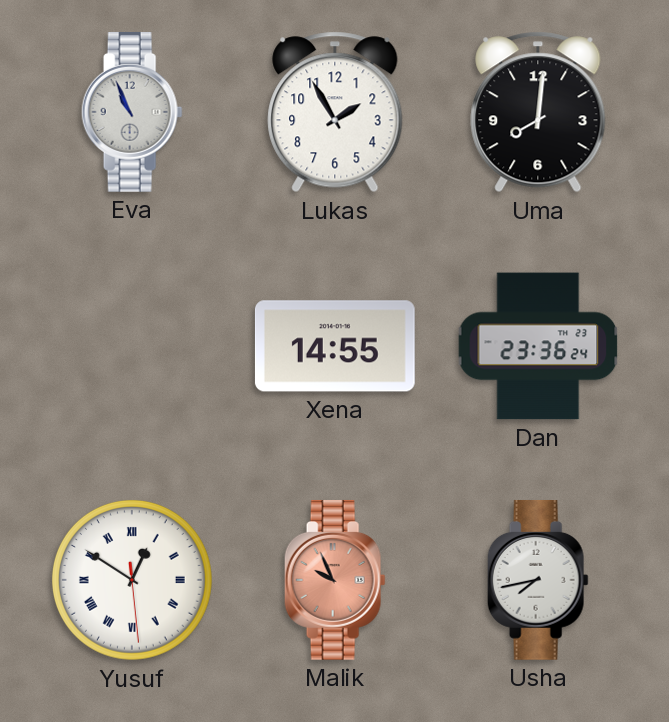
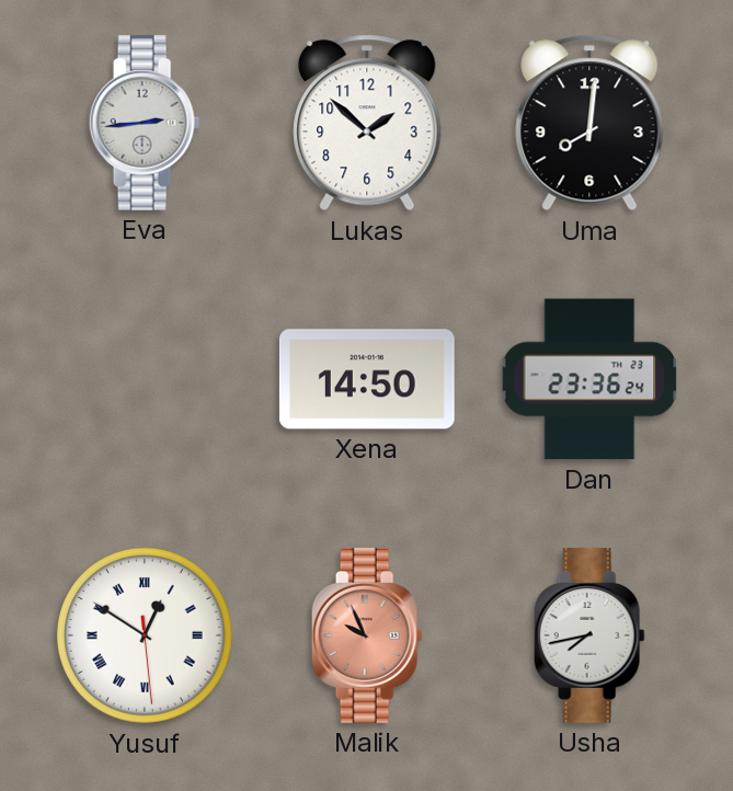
Eva: 10:56 -> 2:44
Lukas: 1:55 -> 1:52
Xena: 14:55 -> 14:50
